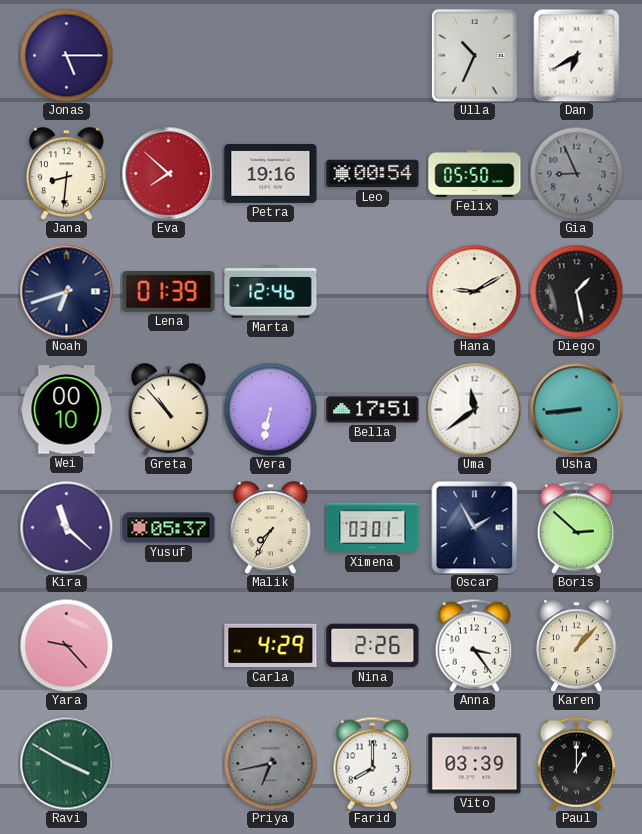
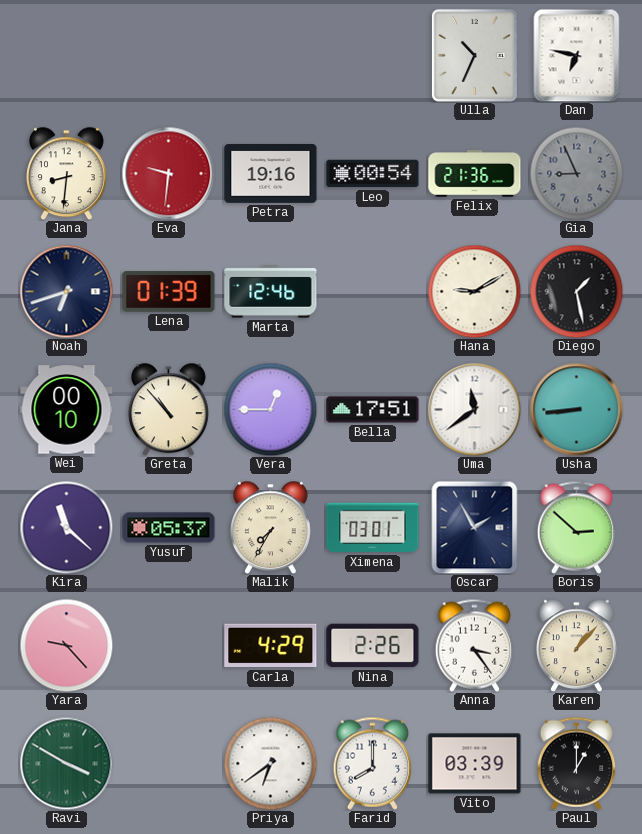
Jonas: 5:15 -> none
Dan: 6:40 -> 6:47
Eva: 7:52 -> 9:31
Felix: 05:50 -> 21:36
Vera: 6:32 -> 12:45
Priya: 6:43 -> 6:39
Priya dial: grey -> white
